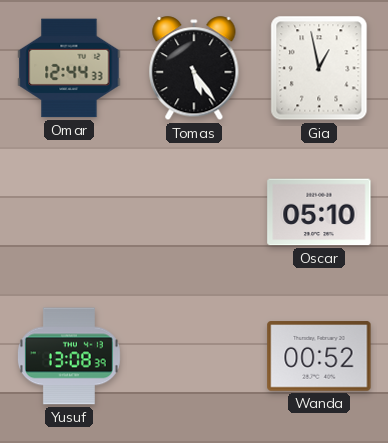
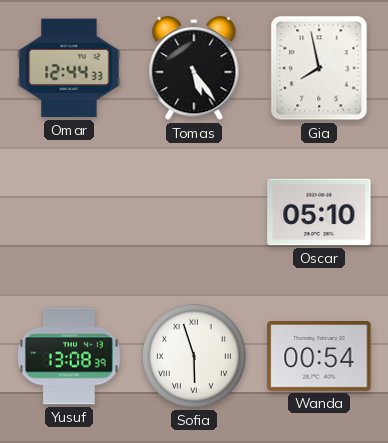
Gia: 12:58 -> 7:58
Sofia: none -> 5:57
Wanda: 00:52 -> 00:54
